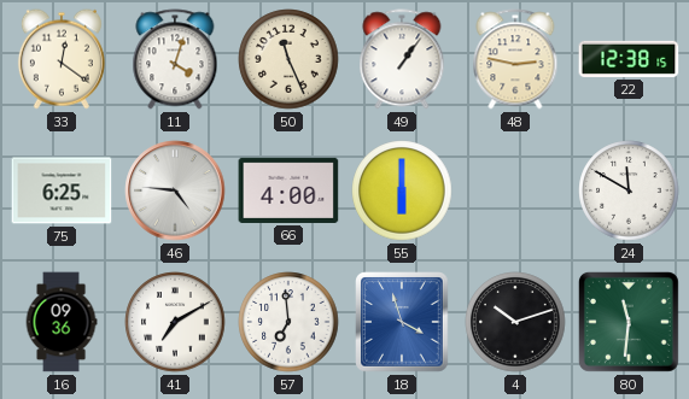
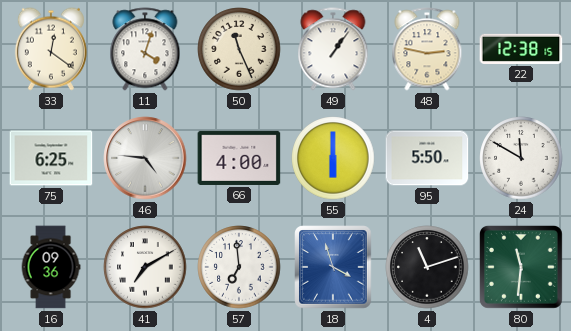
95: none -> 5:50
4: 10:12 -> 11:12
